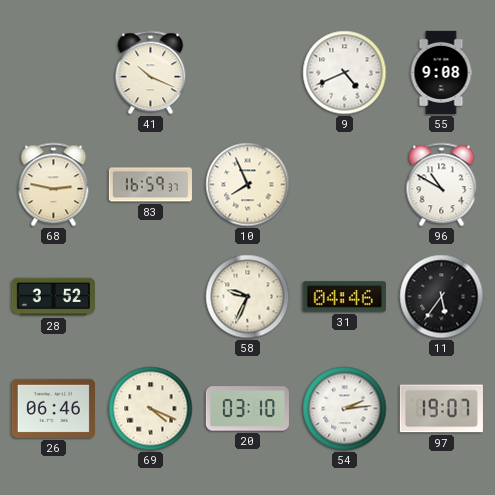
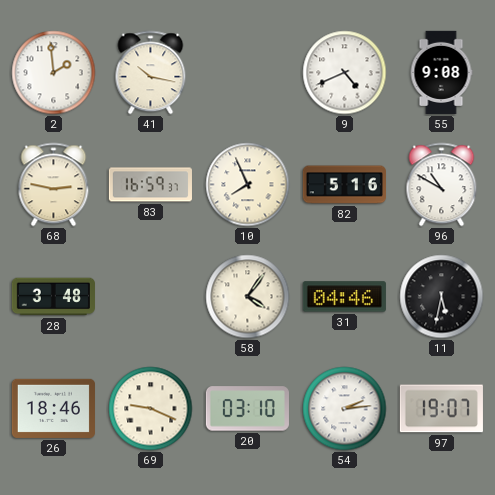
2: none -> 1:59
41: 10:19 -> 10:17
82: none -> 5:16
28: 3:52 -> 3:48
58: 9:34 -> 4:06
11: 5:36 -> 5:32
26: 06:46 -> 18:46
69: 4:19 -> 9:19
